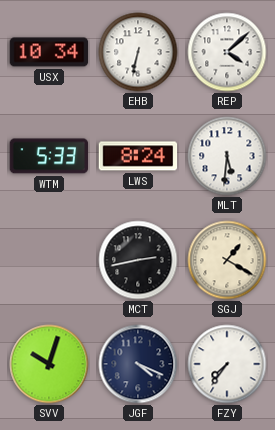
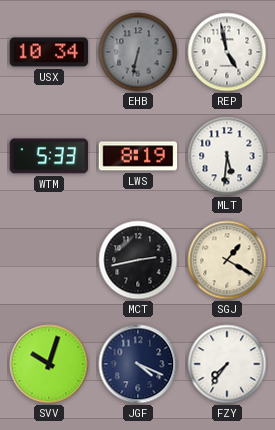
EHB dial: white -> grey
REP: 4:08 -> 4:58
LWS: 8:24 -> 8:19
